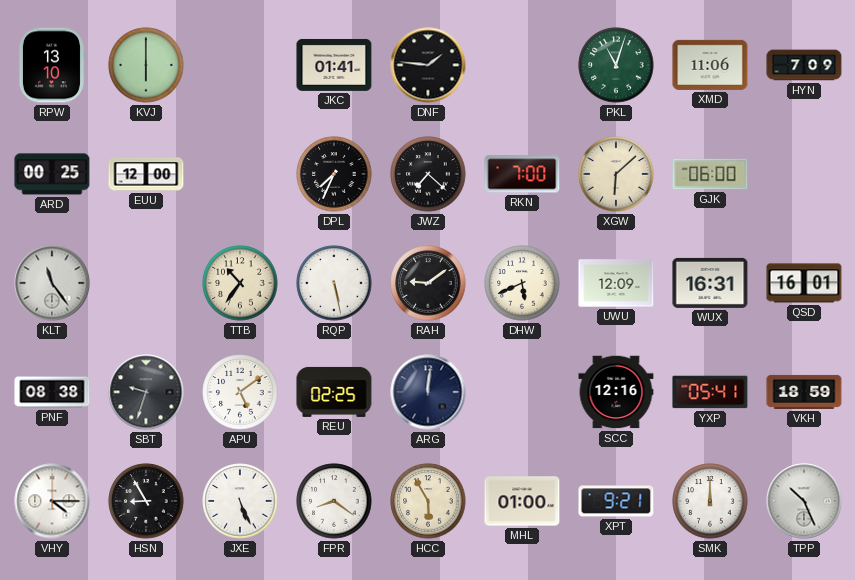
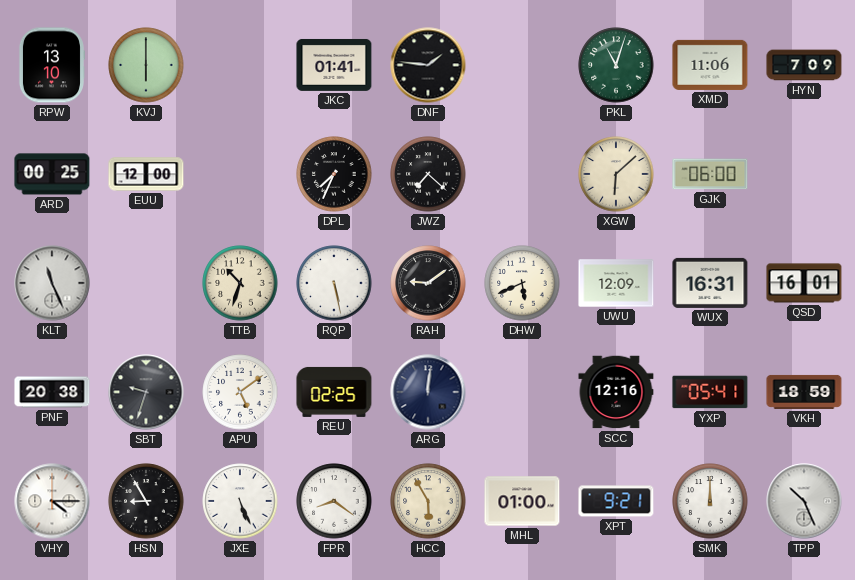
RKN: 7:00 -> none
KLT: 11:24 -> 11:26
TTB: 10:36 -> 10:33
PNF: 08:38 -> 20:38
